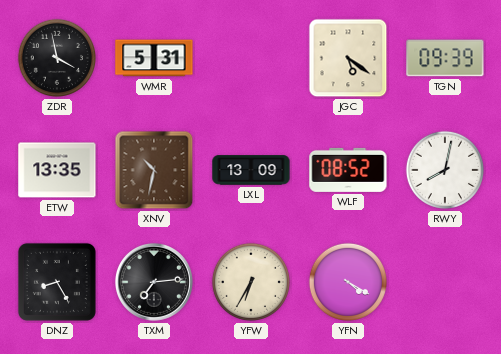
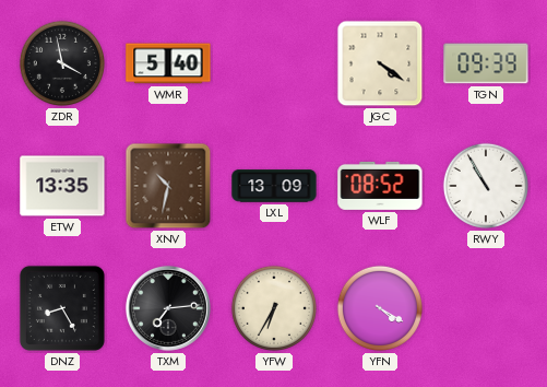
WMR: 5:31 -> 5:40
JGC: 5:21 -> 4:21
RWY: 8:02 -> 10:55
